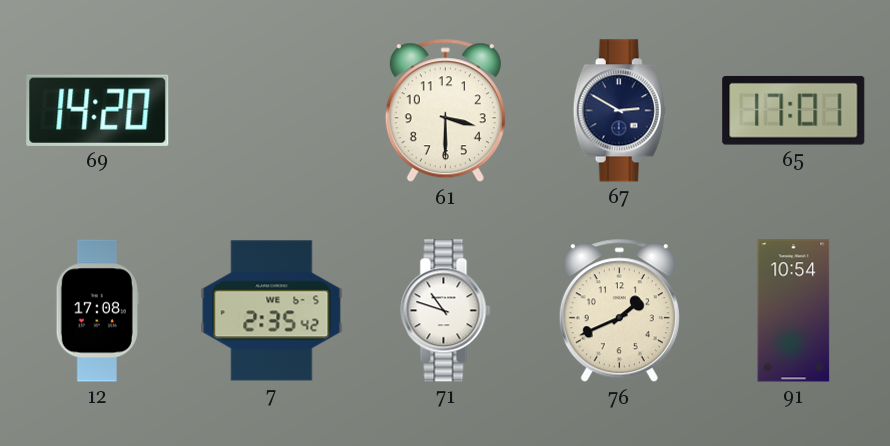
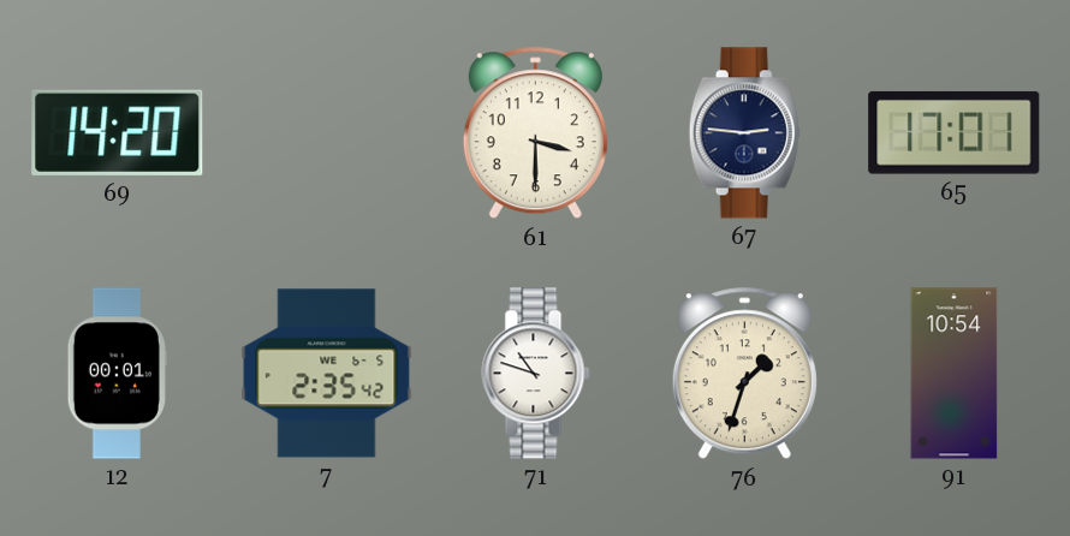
67: 2:50 -> 2:46
12: 17:08 -> 00:01
76: 1:41 -> 1:33
